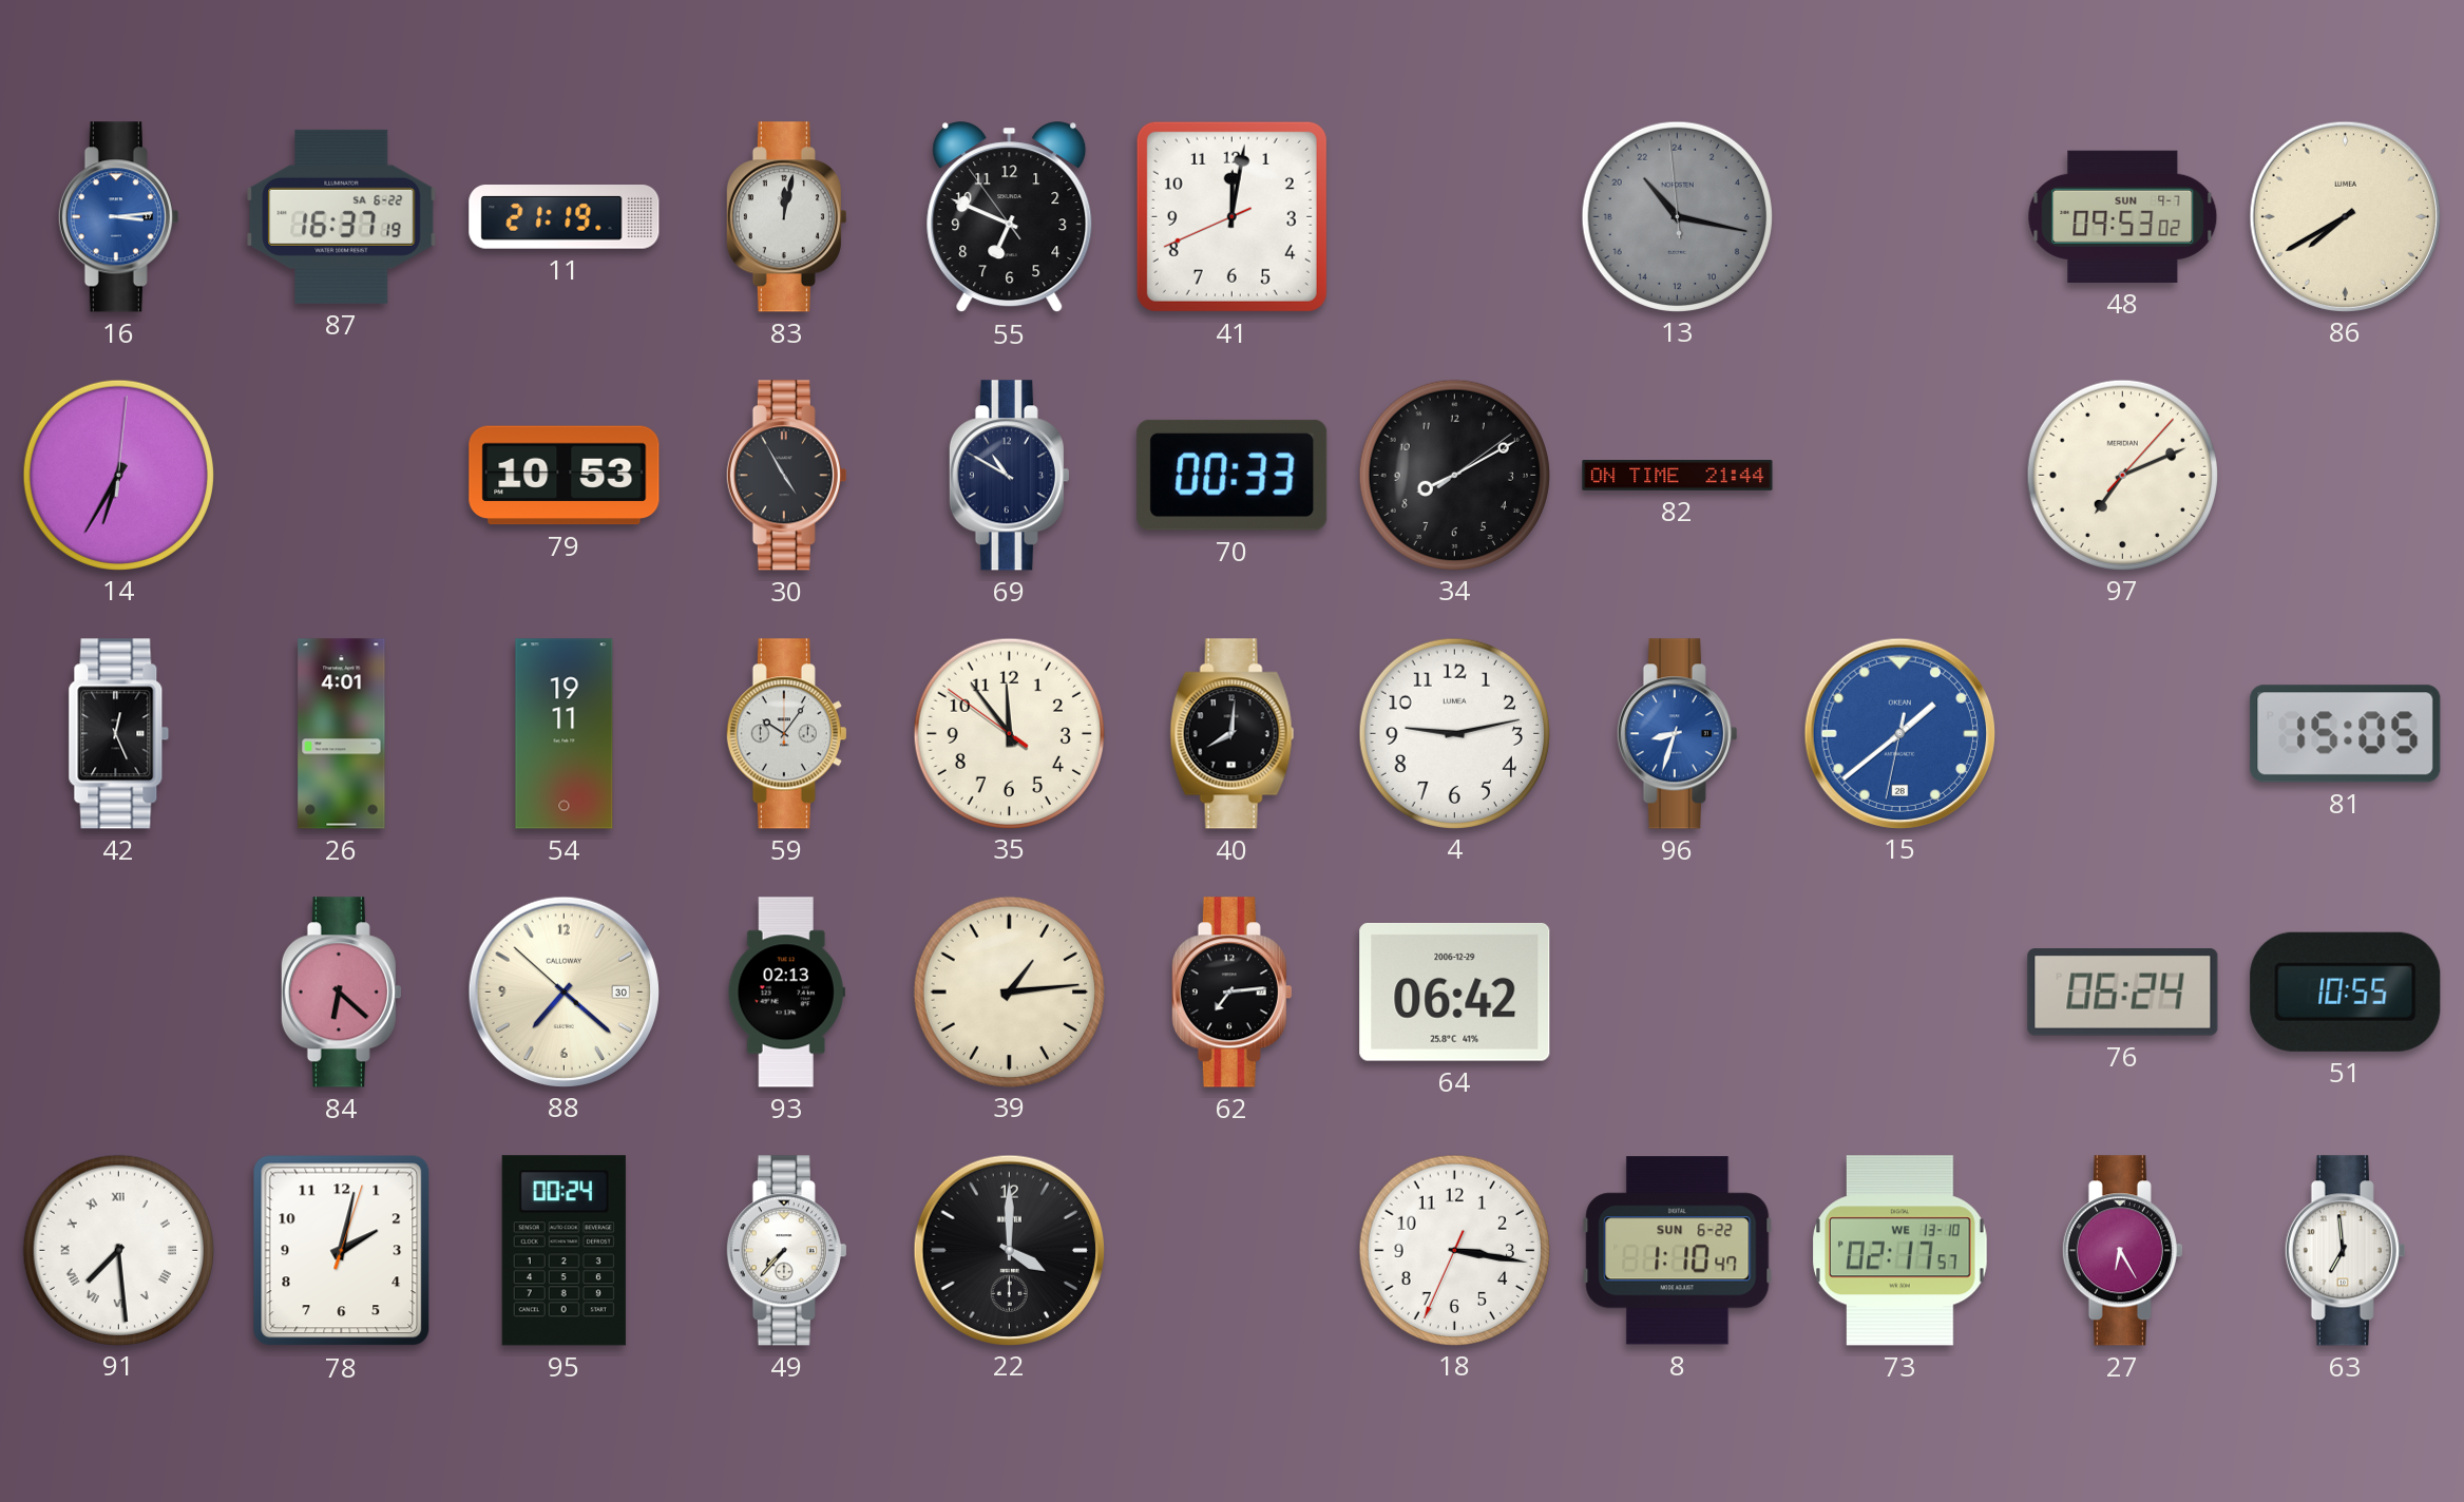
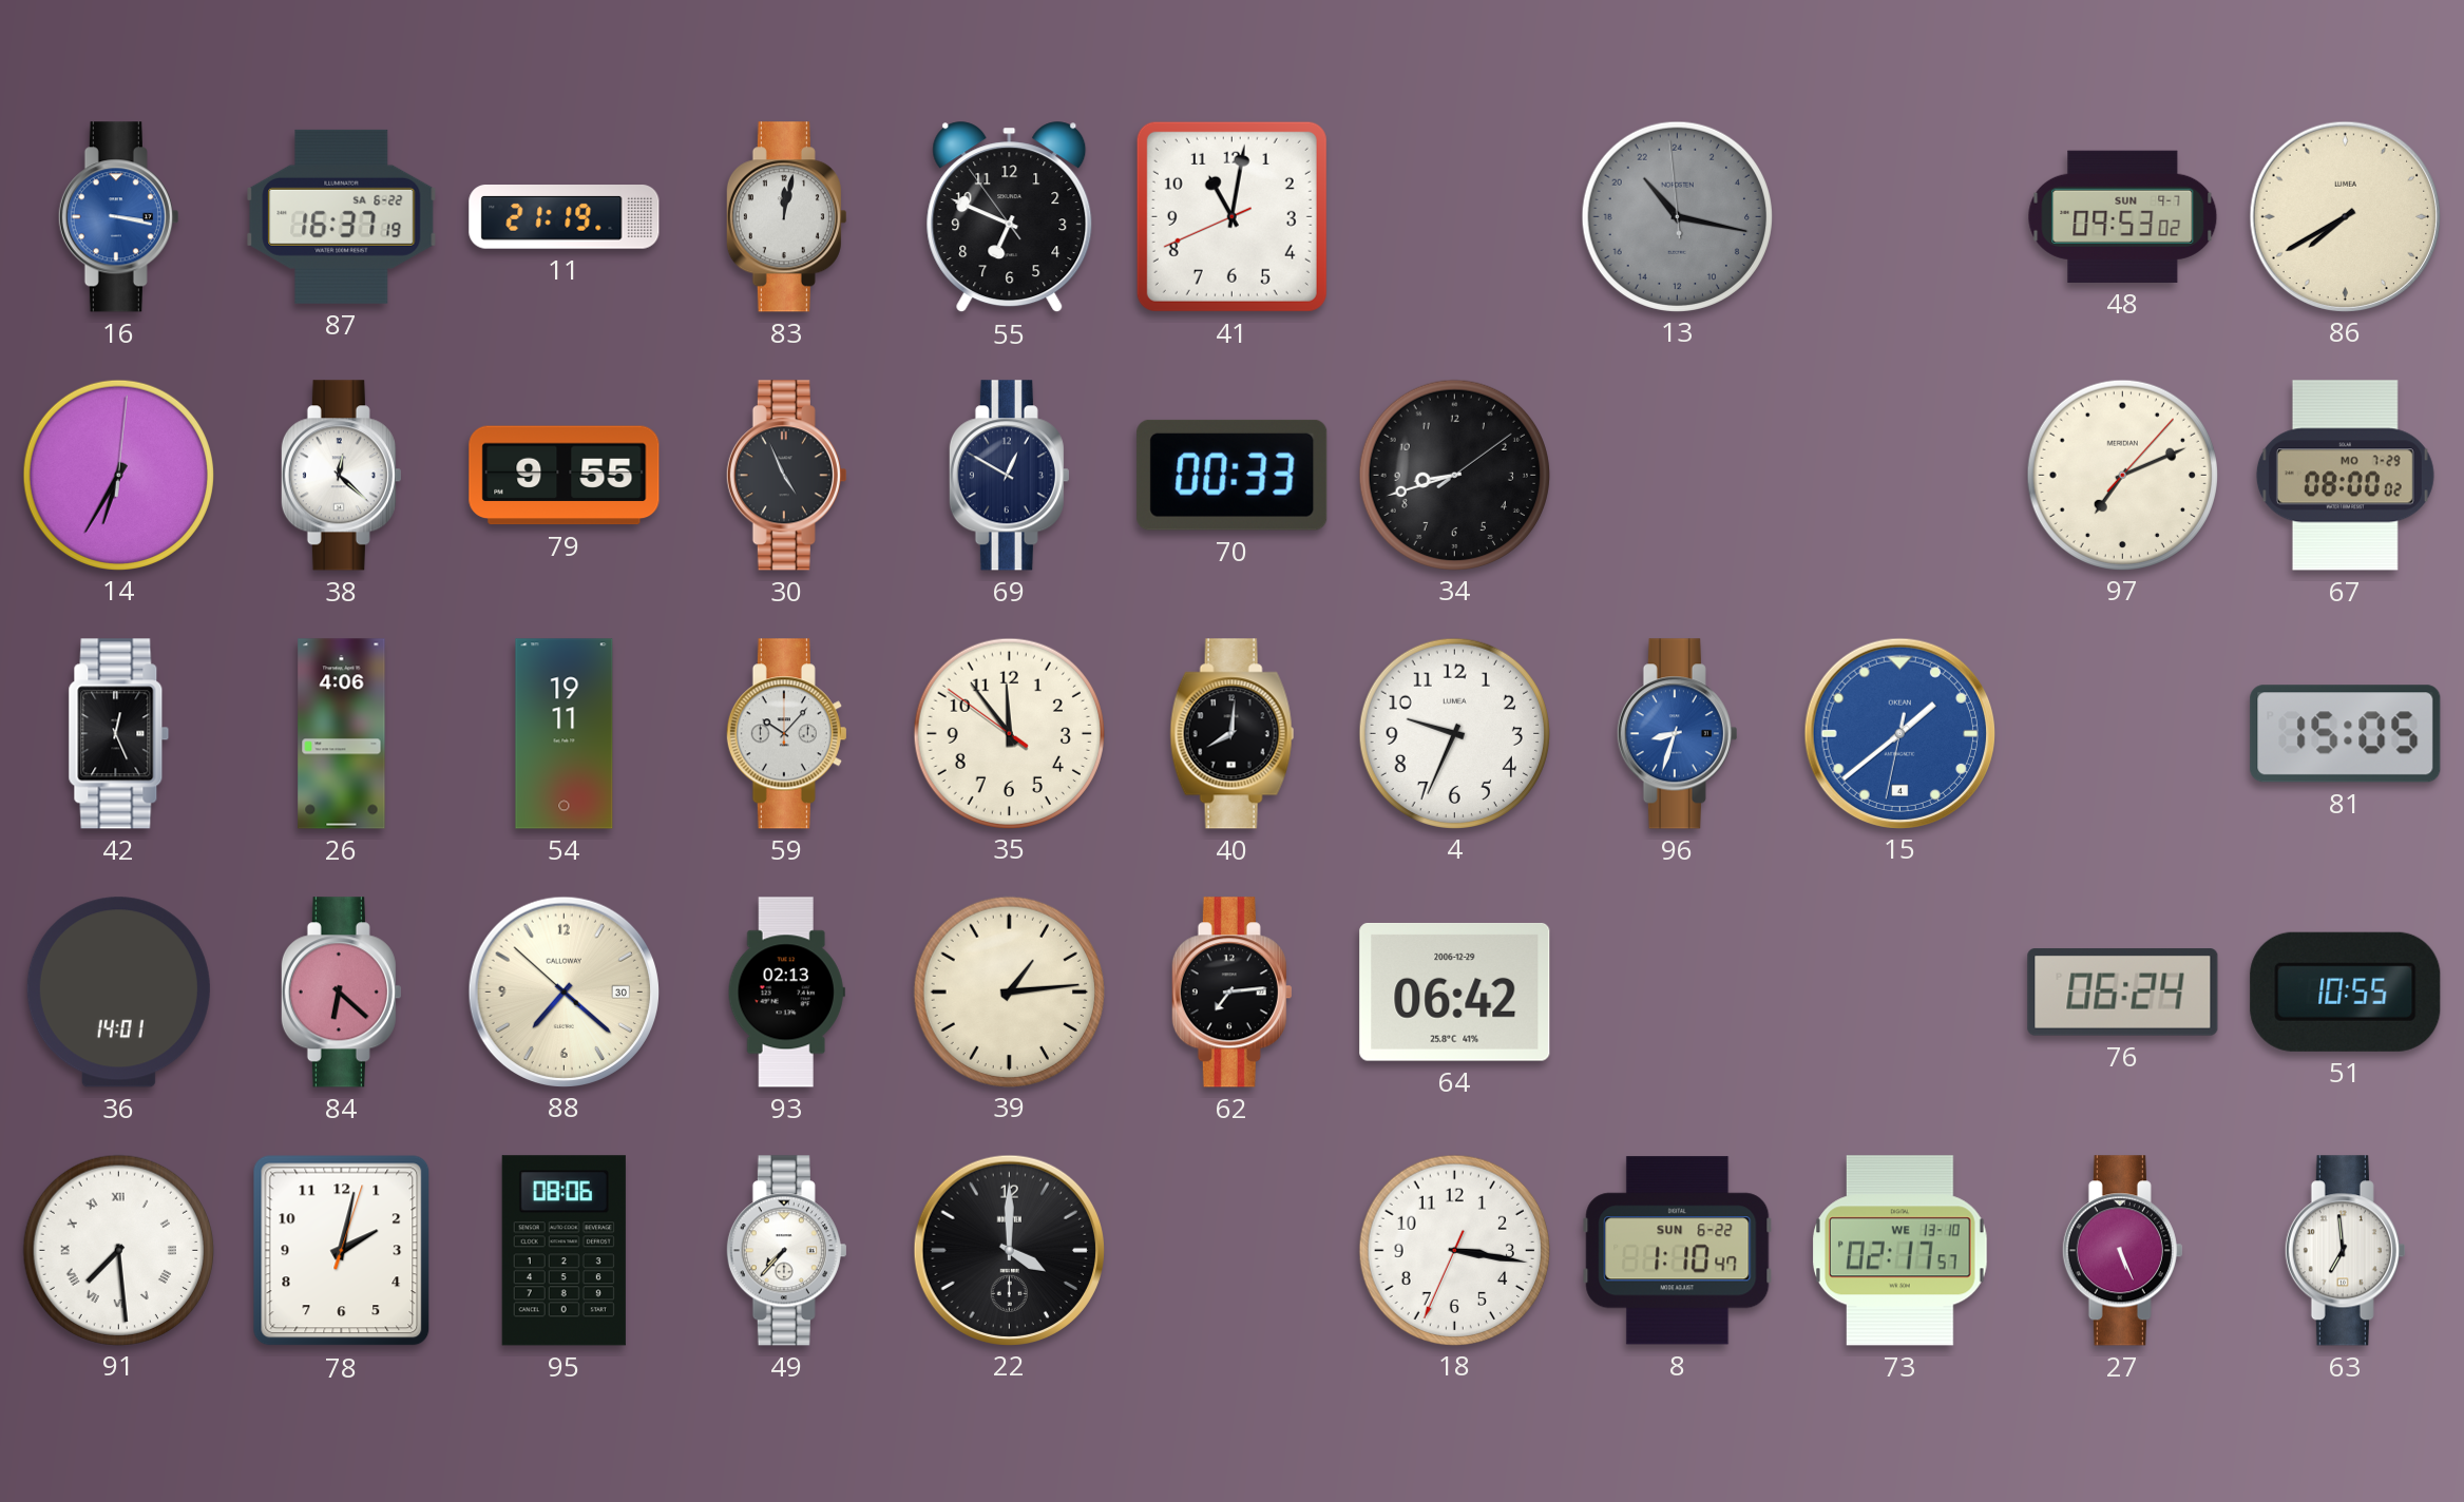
16: 3:14 -> 3:17
41: 12:01 -> 11:01
38: none -> 12:22
79: 10:53 -> 9:55
30: 4:55 -> 4:56
69: 10:50 -> 12:50
34: 8:10 -> 8:42
82: 21:44 -> none
67: none -> 08:00
26: 4:01 -> 4:06
59: 10:06 -> 10:07
4: 9:13 -> 9:34
15 date: 28 -> 4
36: none -> 14:01
95: 00:24 -> 08:06
27: 6:25 -> 5:26
